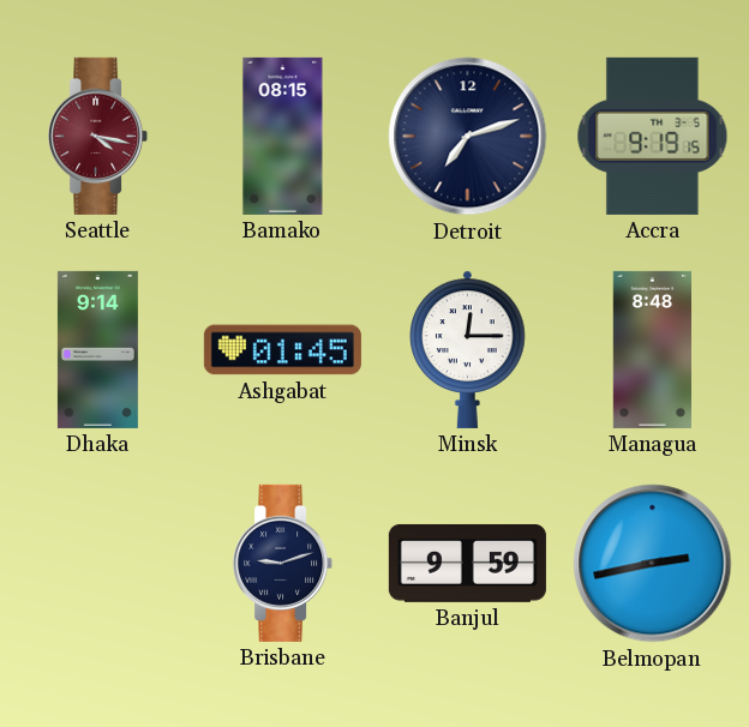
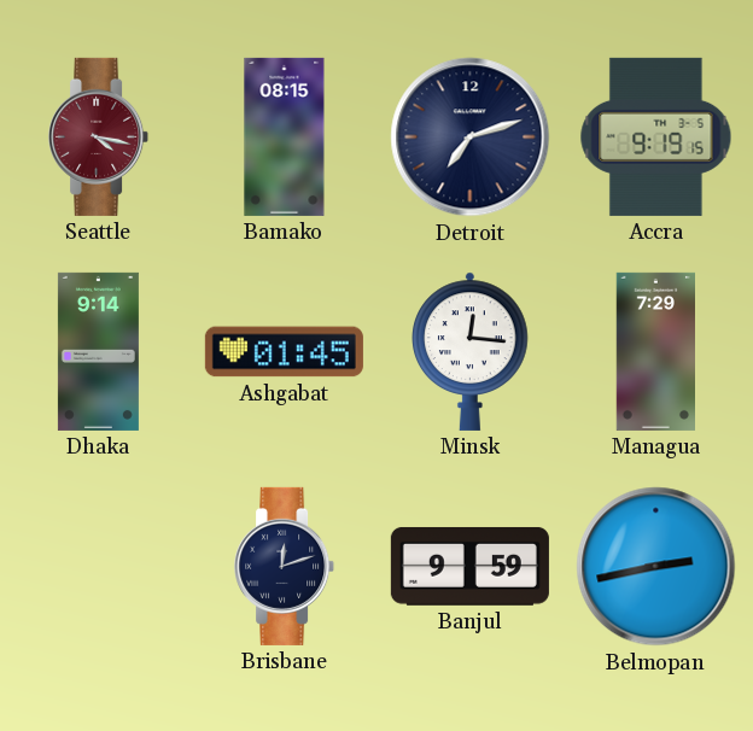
Minsk: 12:15 -> 12:16
Managua: 8:48 -> 7:29
Brisbane: 9:12 -> 12:12
